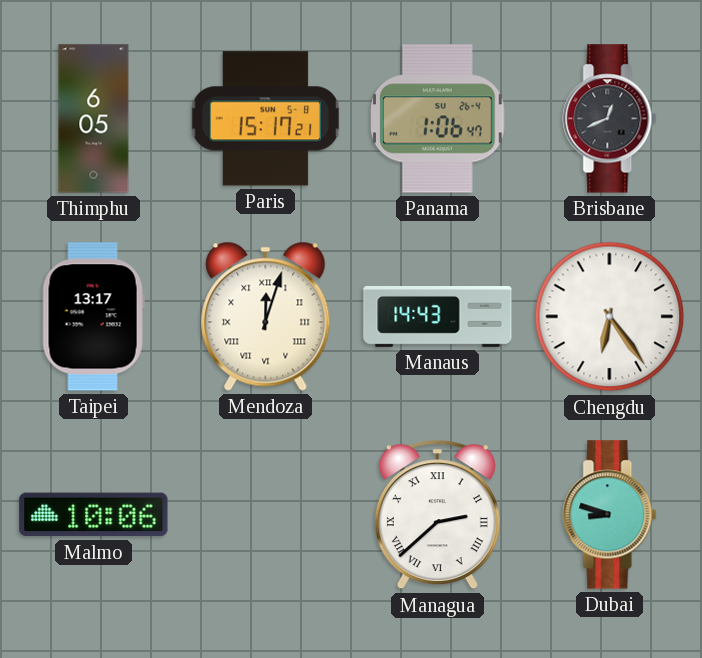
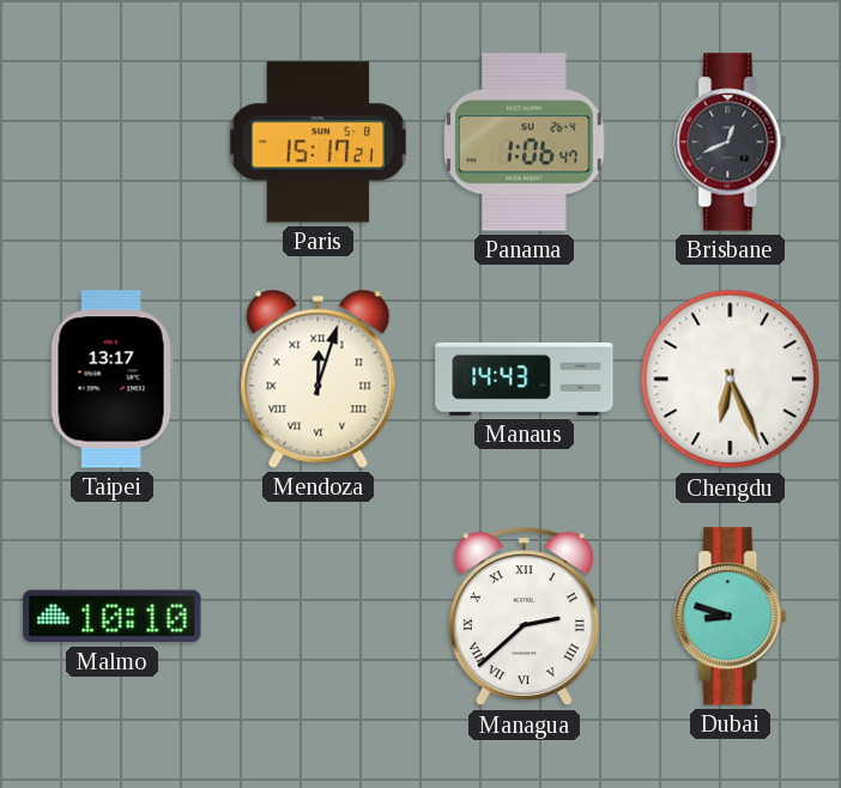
Thimphu: 6:05 -> none
Chengdu: 6:24 -> 6:26
Malmo: 10:06 -> 10:10
